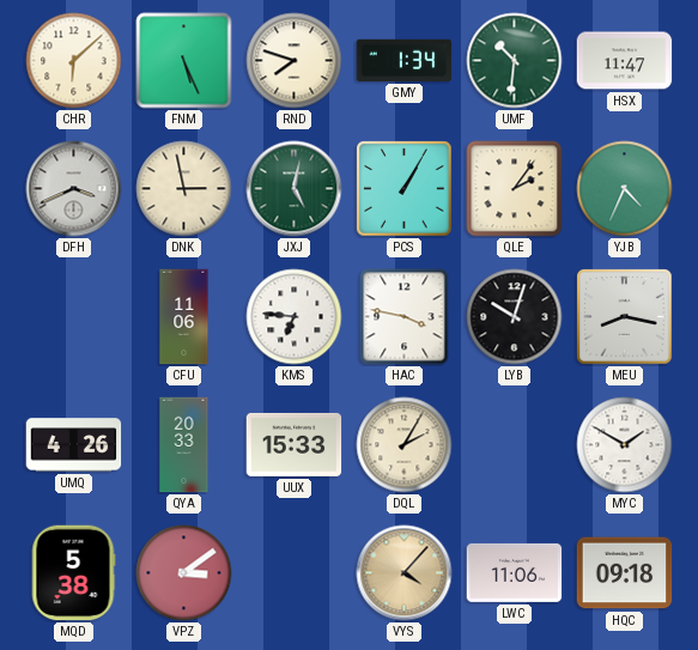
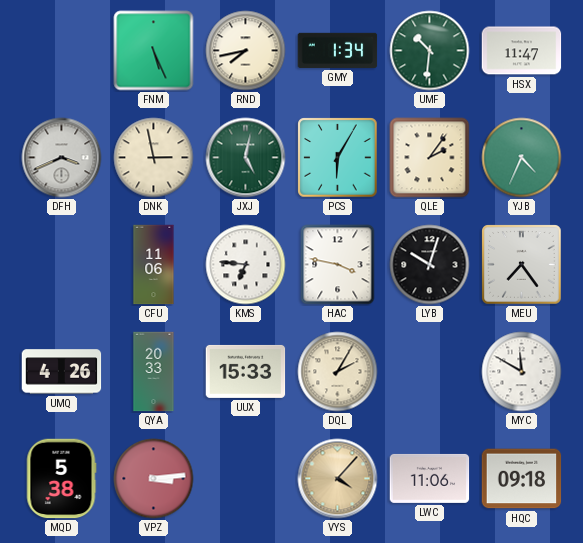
CHR: 6:08 -> none
RND: 7:48 -> 7:43
PCS: 1:05 -> 6:05
MEU: 8:17 -> 7:24
MYC: 1:50 -> 11:50
VPZ: 3:09 -> 3:14
